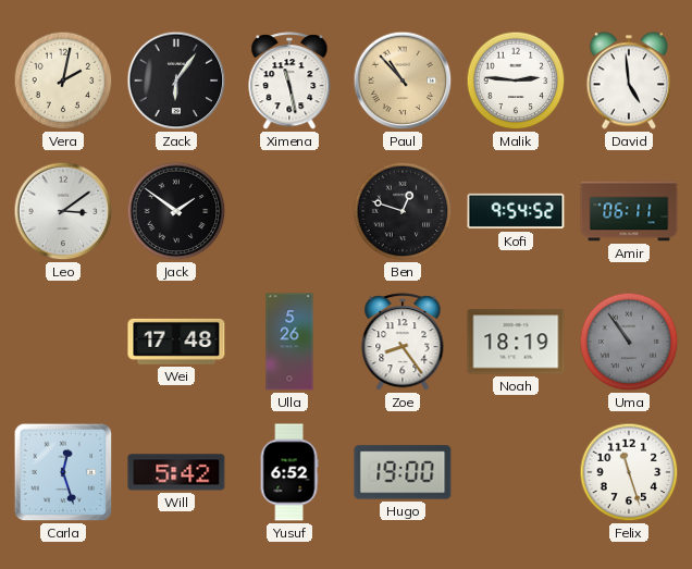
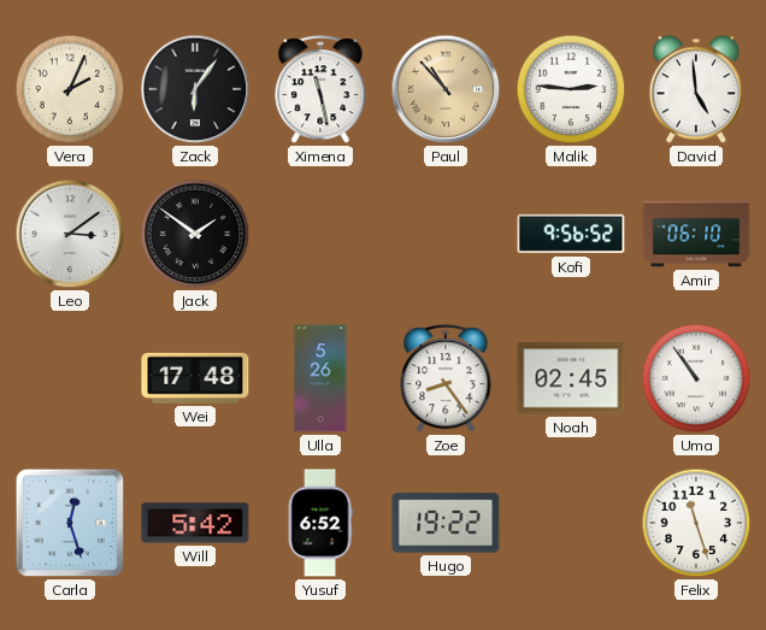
Vera: 2:02 -> 2:04
Ben: 12:48 -> none
Kofi: 9:54 -> 9:56
Amir: 06:11 -> 06:10
Noah: 18:19 -> 02:45
Uma dial: grey -> white
Hugo: 19:00 -> 19:22
